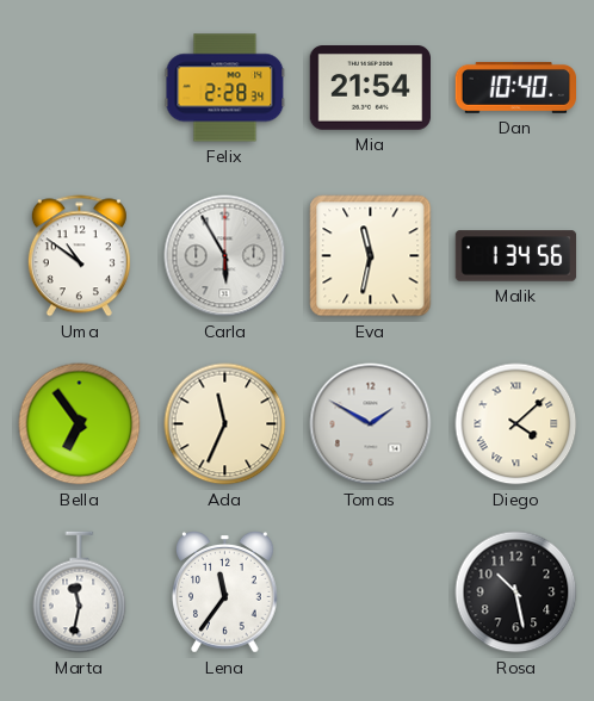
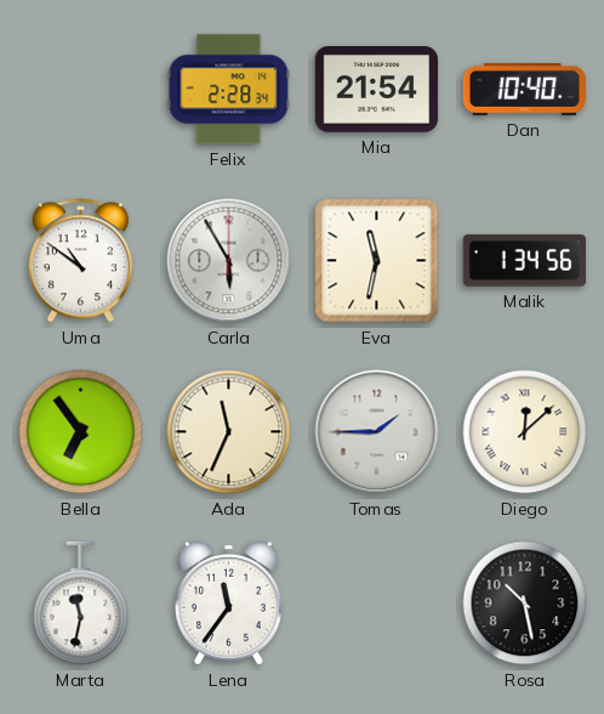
Tomas: 1:50 -> 1:45
Diego: 4:08 -> 12:08
